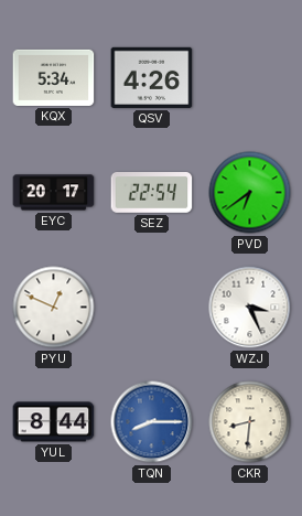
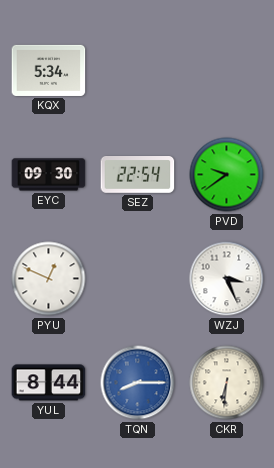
QSV: 4:26 -> none
EYC: 20:17 -> 09:30
PVD: 6:39 -> 9:39
CKR: 8:31 -> 6:31
